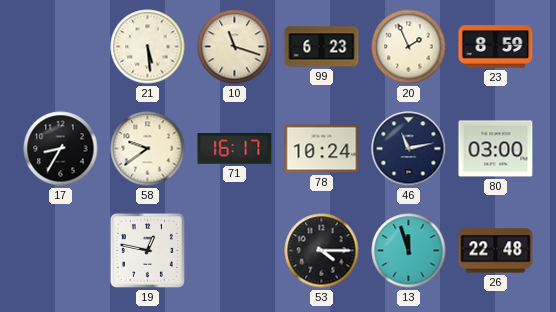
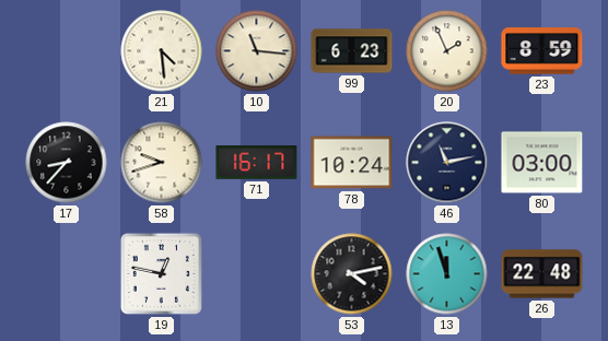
21: 5:29 -> 4:29
10: 11:18 -> 11:16
17: 8:35 -> 8:37
58: 9:39 -> 9:42
53: 4:15 -> 4:13
